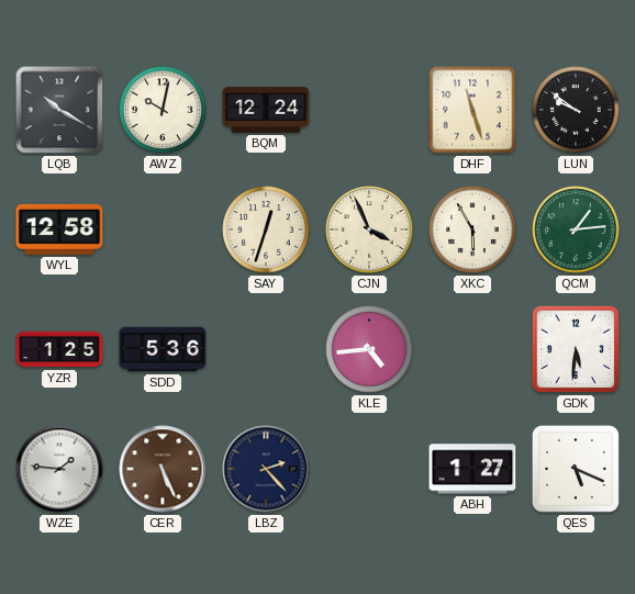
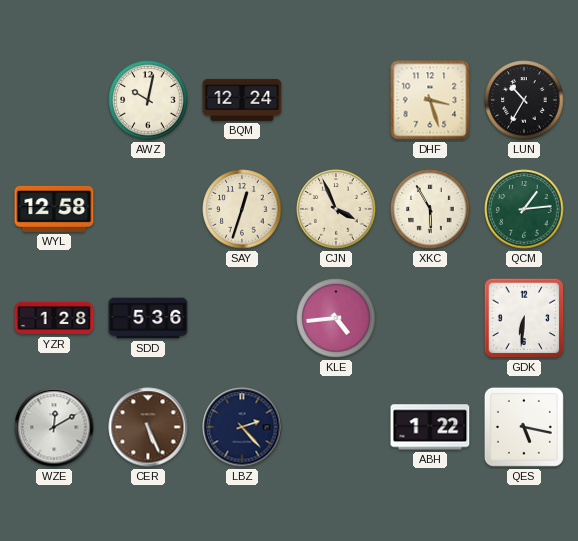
LQB: 10:20 -> none
DHF: 11:27 -> 3:27
LUN: 9:51 -> 10:35
YZR: 1:25 -> 1:28
GDK: 5:31 -> 6:31
WZE: 1:46 -> 12:10
ABH: 1:27 -> 1:22
QES: 5:19 -> 5:17
